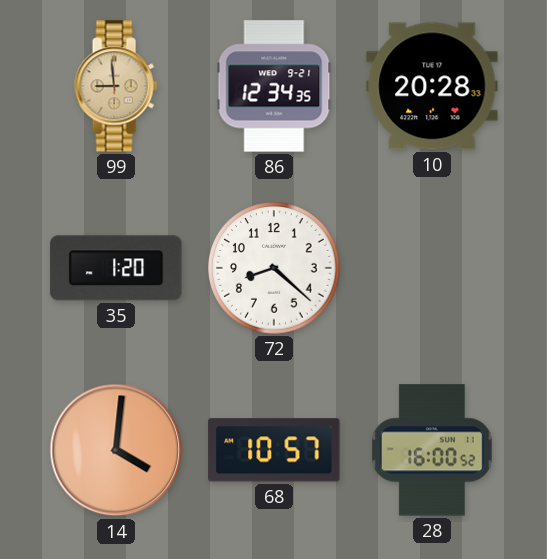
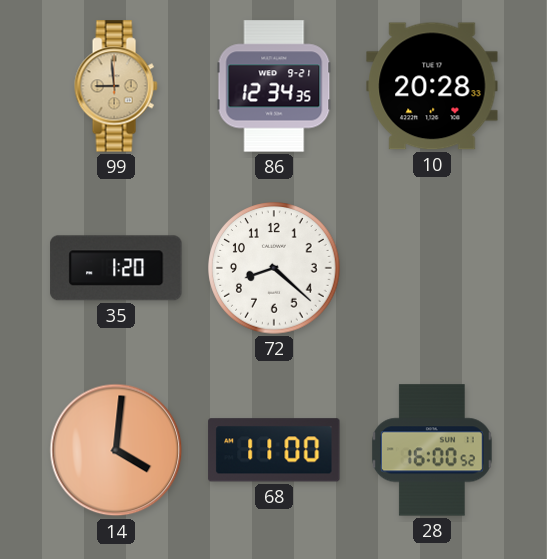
68: 10:57 -> 11:00
